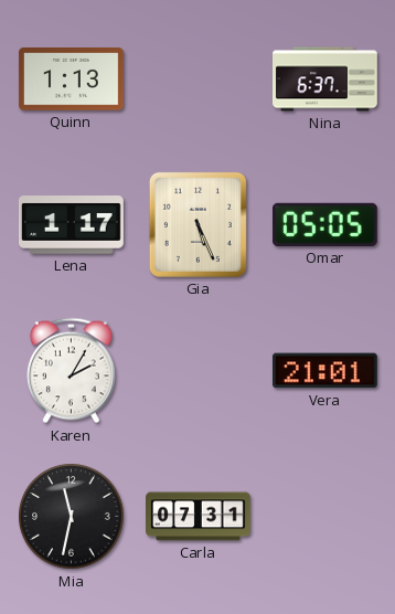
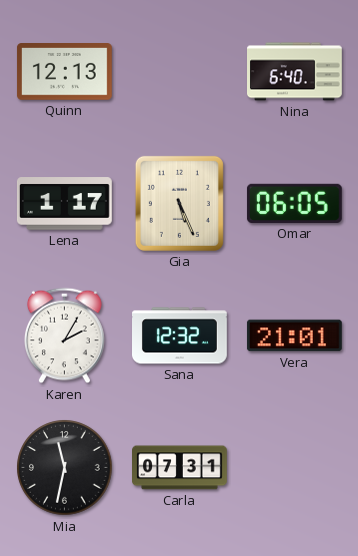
Quinn: 1:13 -> 12:13
Nina: 6:37 -> 6:40
Omar: 05:05 -> 06:05
Sana: none -> 12:32
